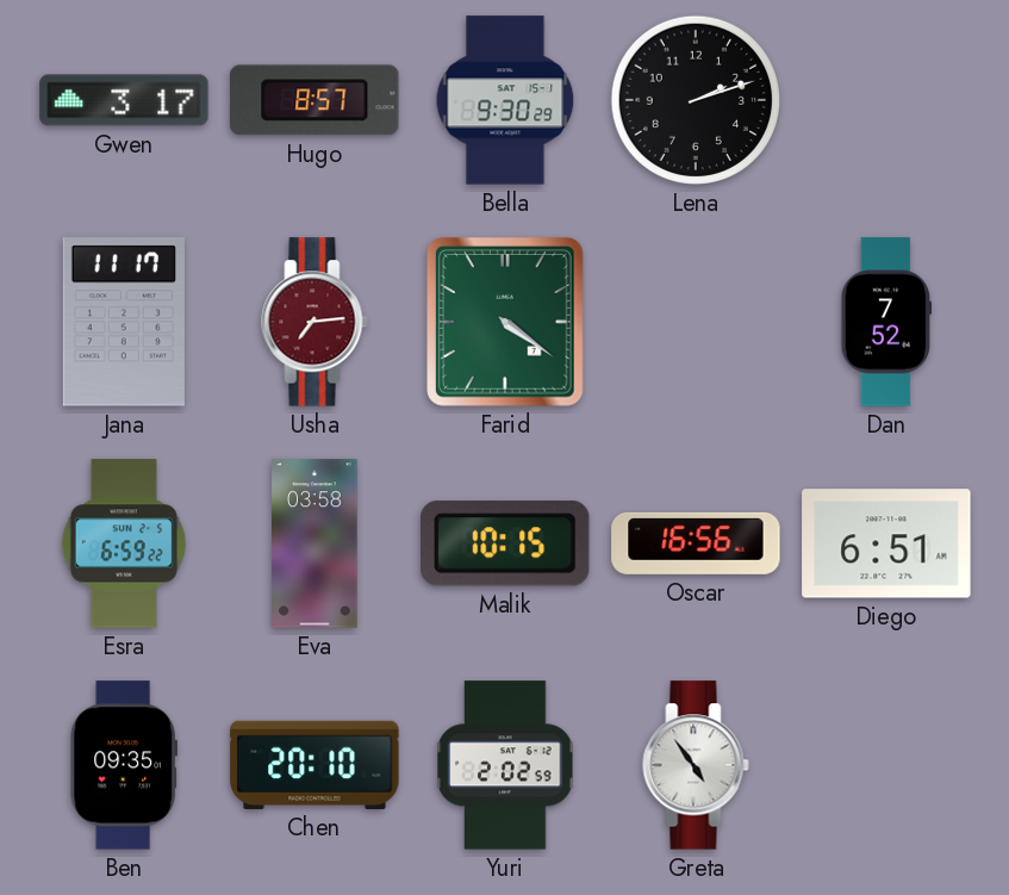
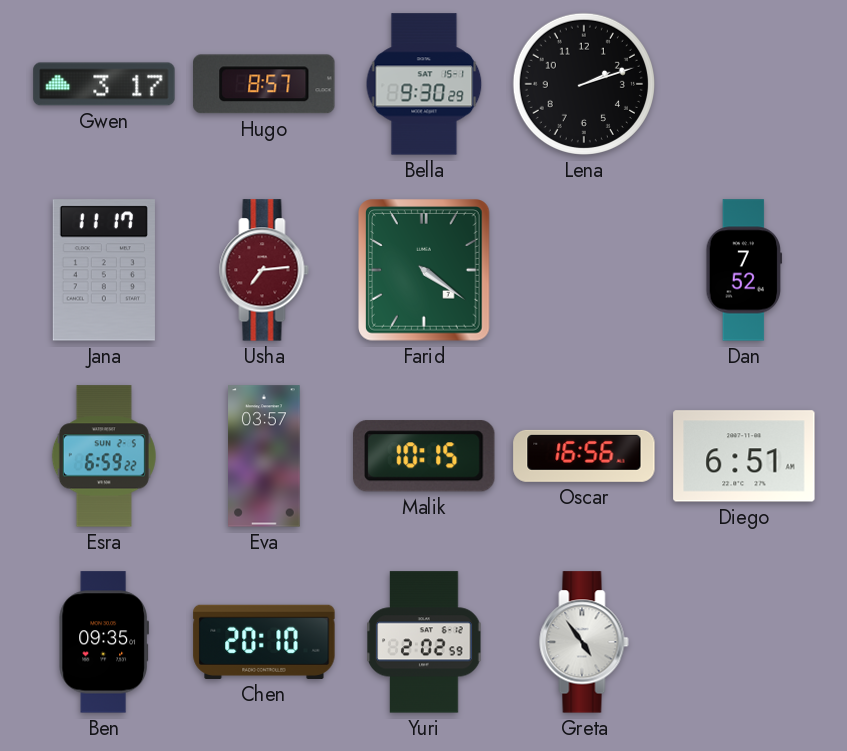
Eva: 03:58 -> 03:57
